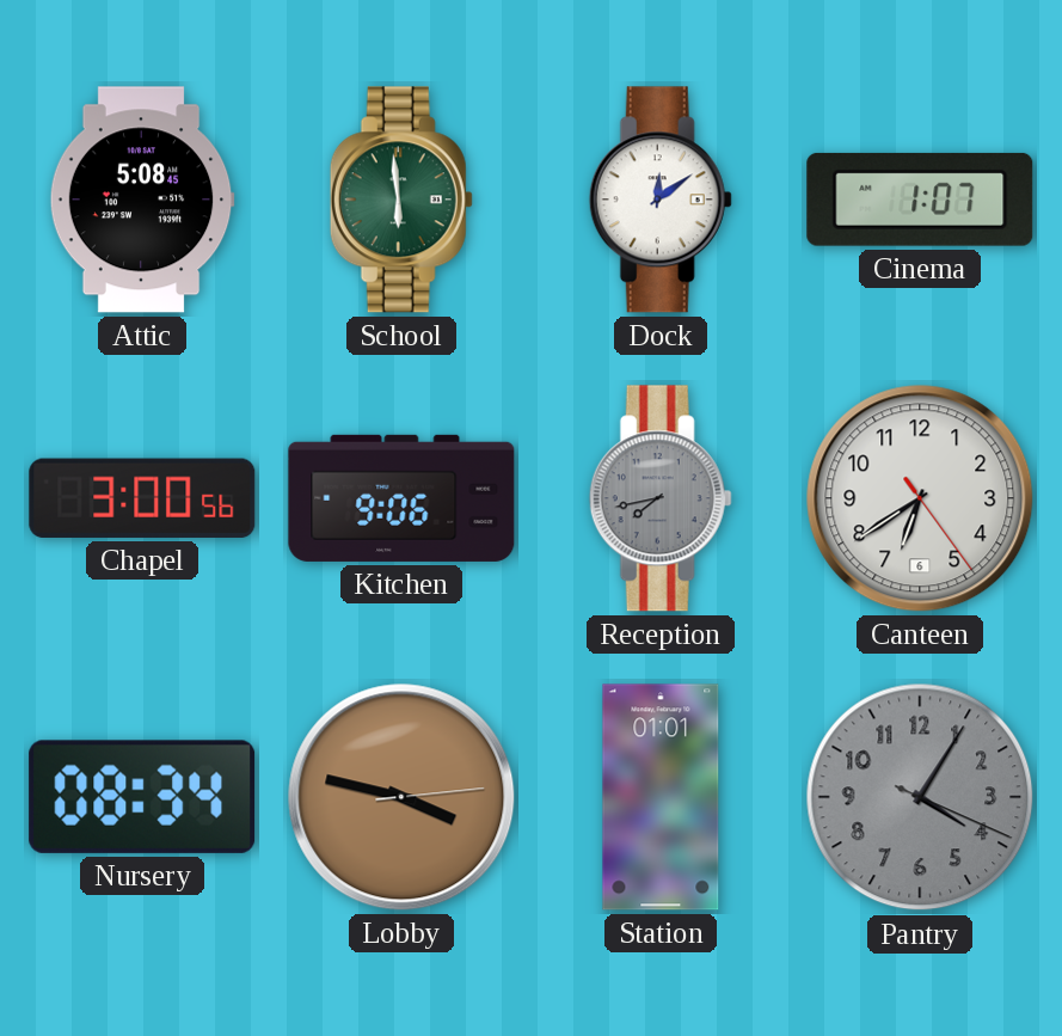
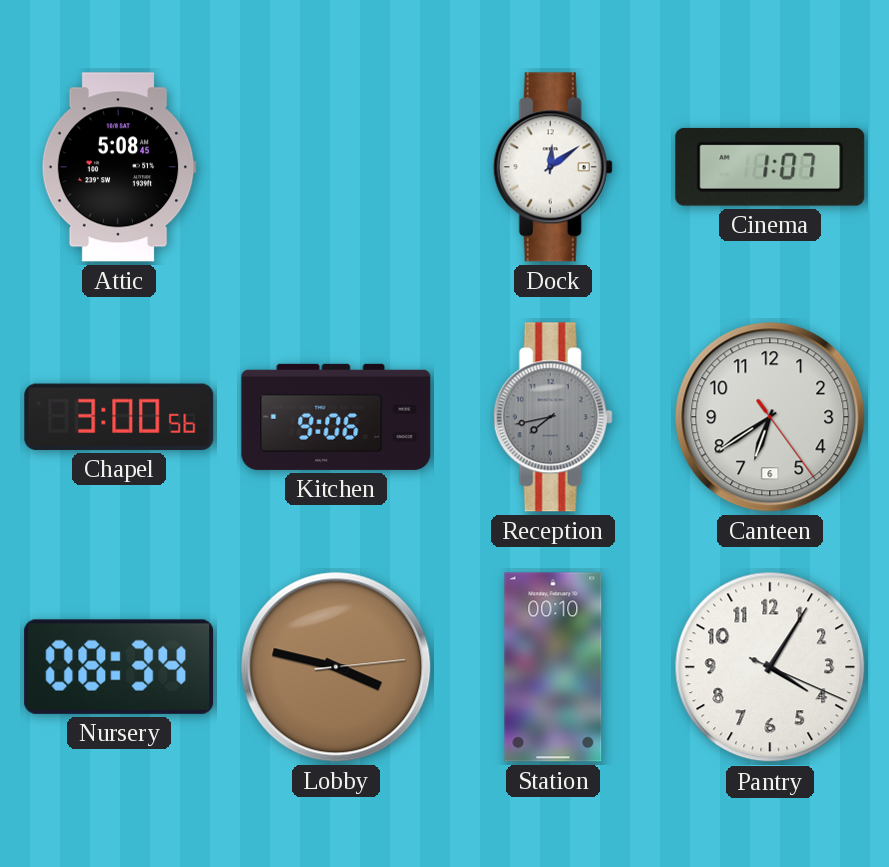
School: 5:59 -> none
Station: 01:01 -> 00:10
Pantry dial: grey -> white
